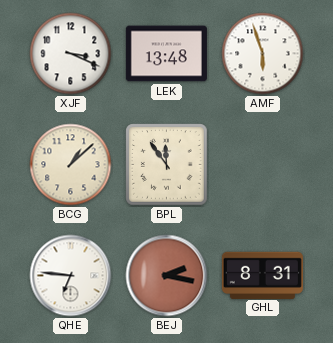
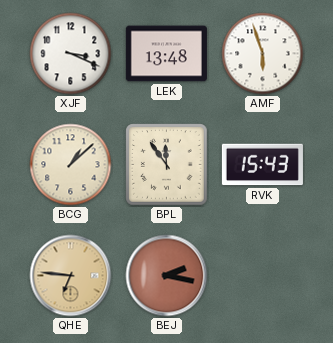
RVK: none -> 15:43
QHE dial: white -> champagne
GHL: 8:31 -> none
